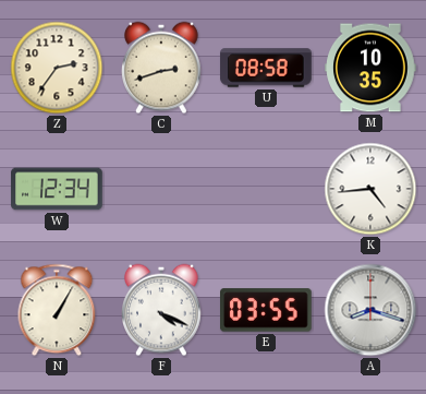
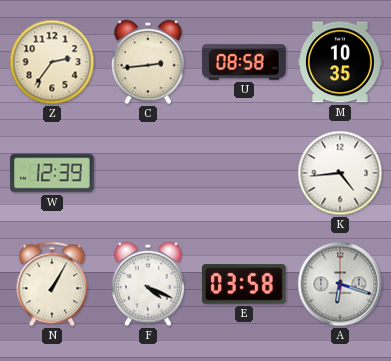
C: 2:42 -> 2:44
W: 12:34 -> 12:39
E: 03:55 -> 03:58
A: 8:18 -> 6:18
